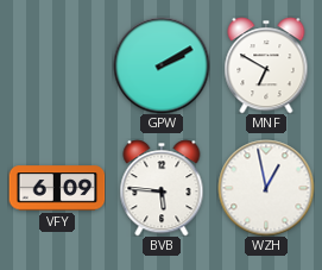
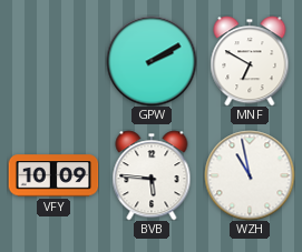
VFY: 6:09 -> 10:09
WZH: 12:58 -> 10:58
